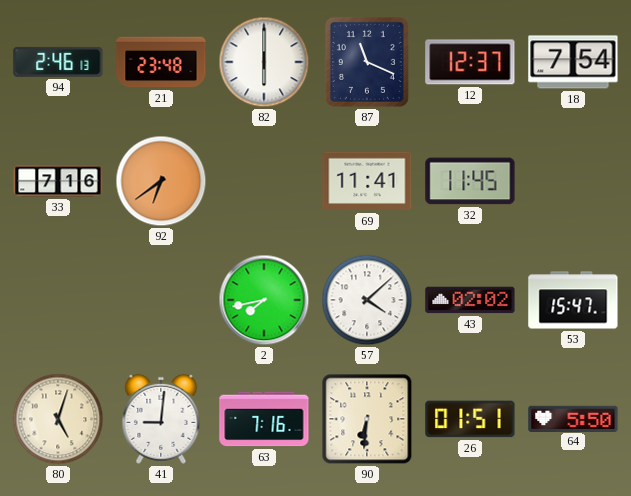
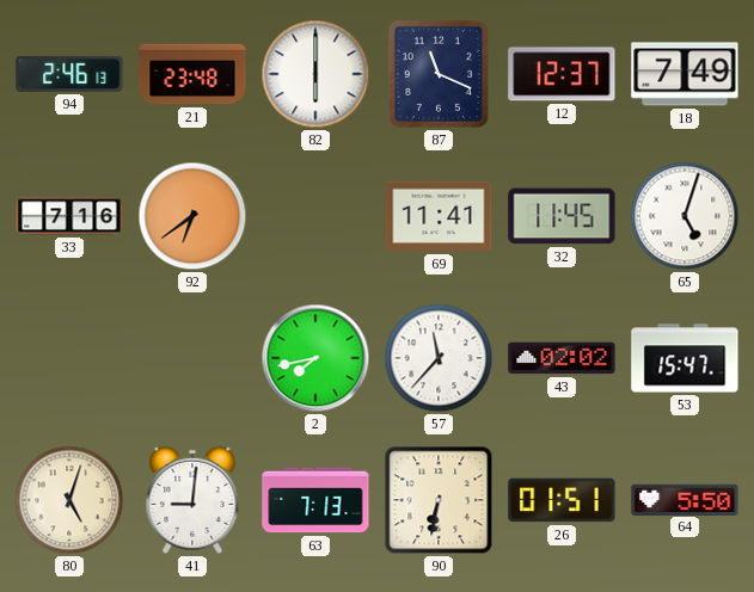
18: 7:54 -> 7:49
65: none -> 5:03
57: 4:08 -> 11:37
63: 7:16 -> 7:13
90: 6:31 -> 6:32
